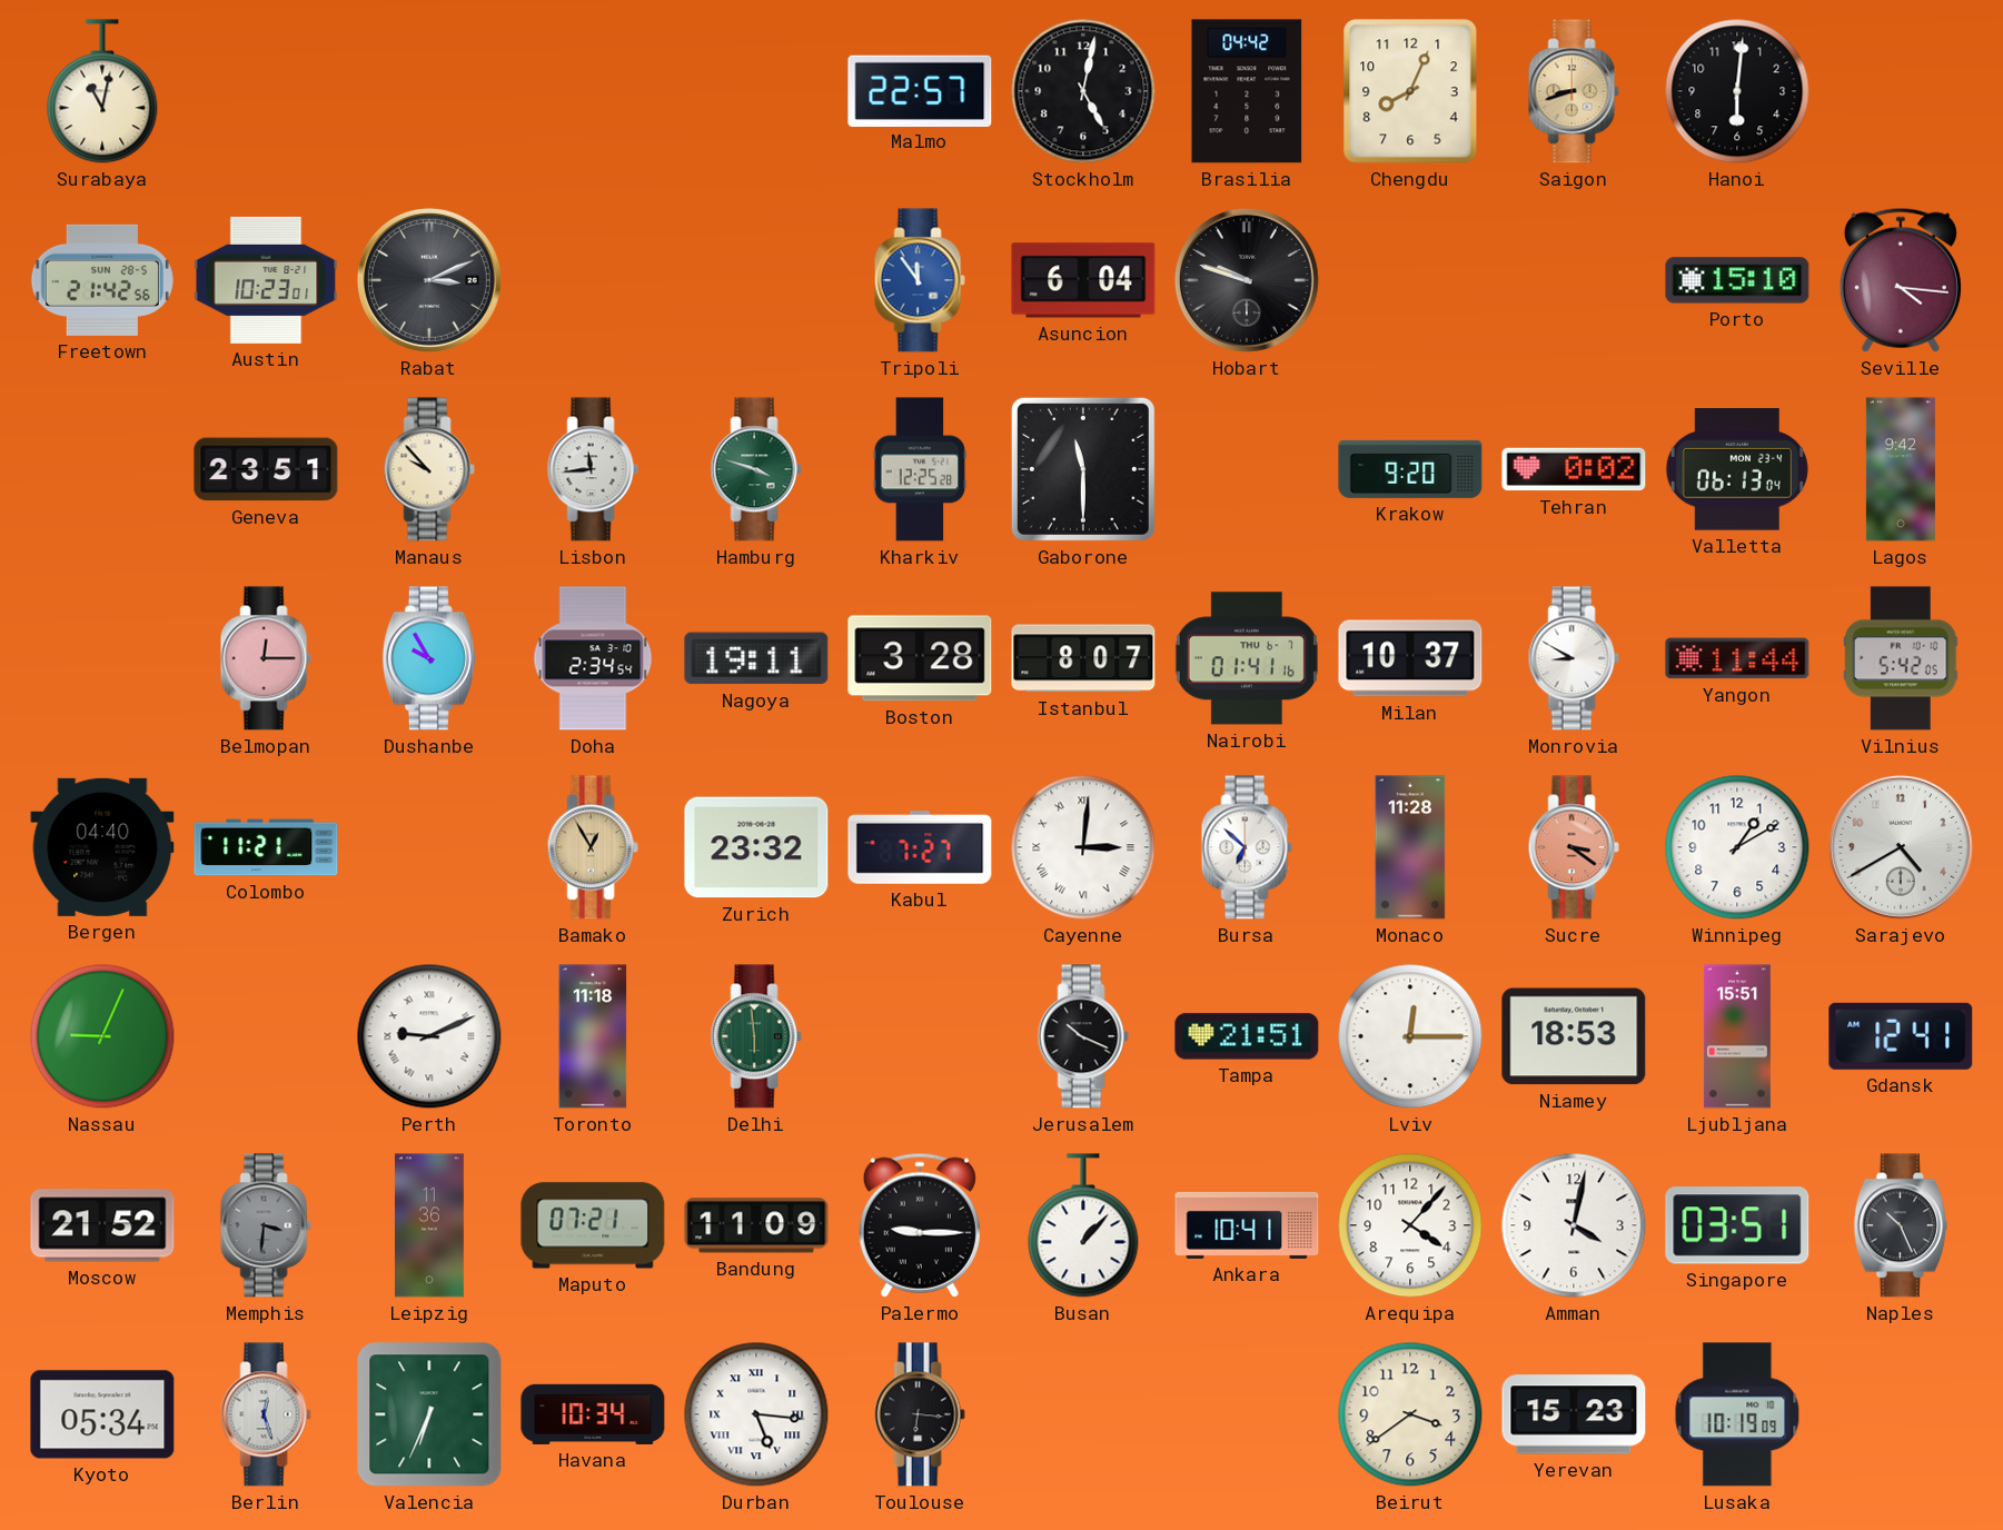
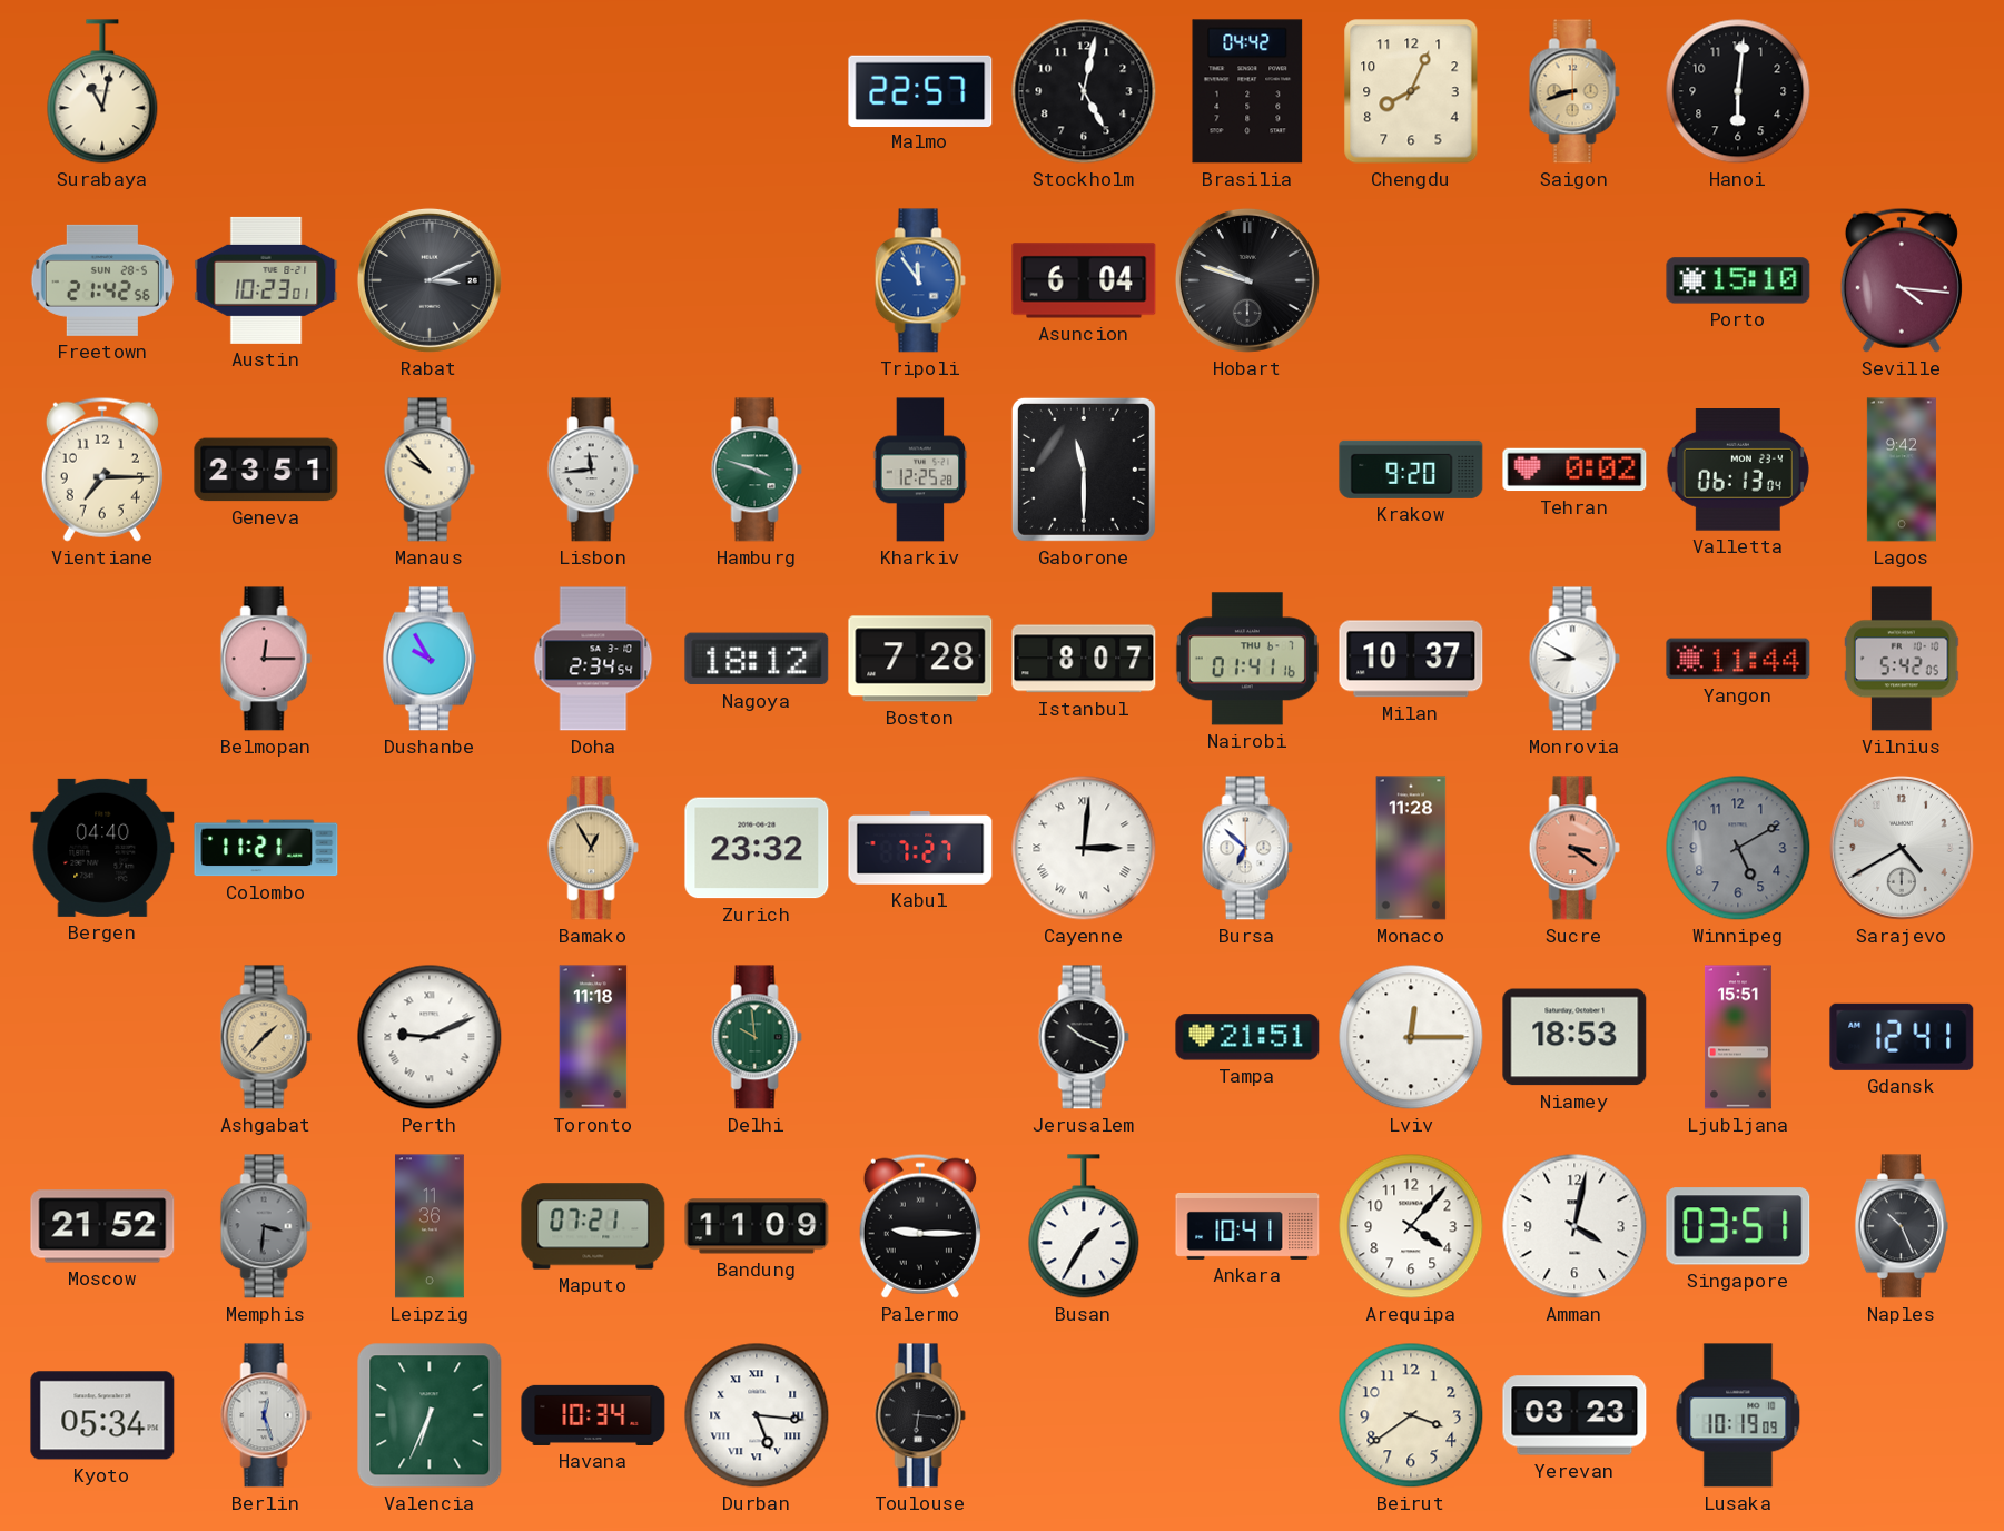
Vientiane: none -> 7:15
Nagoya: 19:11 -> 18:12
Boston: 3:28 -> 7:28
Winnipeg: 1:10 -> 5:10
Winnipeg dial: white -> grey
Nassau: 9:04 -> none
Ashgabat: none -> 1:37
Delhi: 5:59 -> 9:59
Busan: 1:07 -> 1:35
Yerevan: 15:23 -> 03:23
